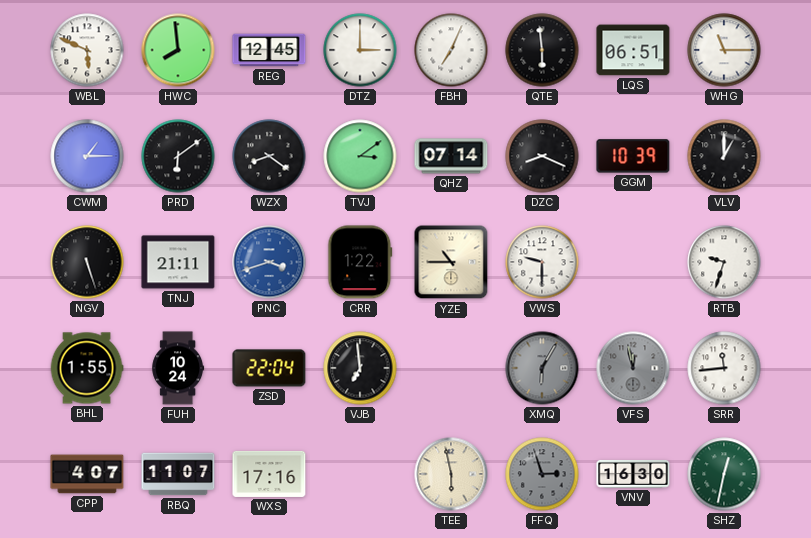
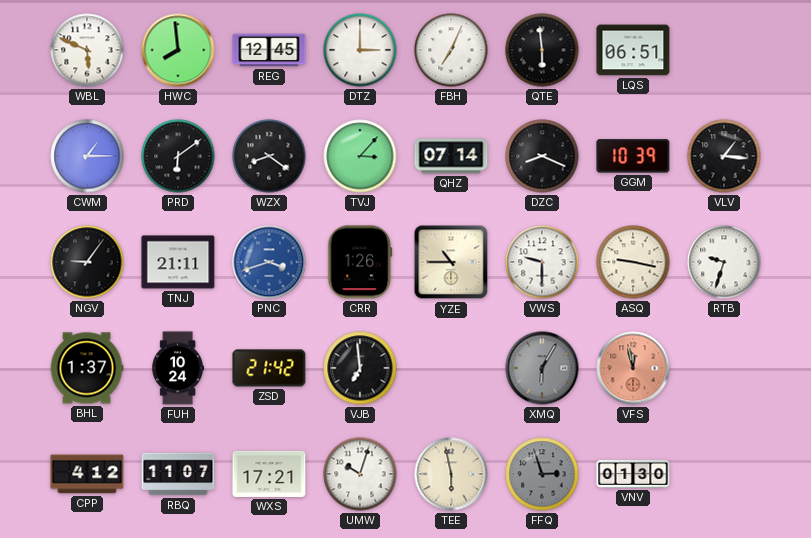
WHG: 11:15 -> none
TVJ: 3:09 -> 3:07
VLV: 1:00 -> 1:16
NGV: 5:27 -> 9:06
CRR: 1:22 -> 1:26
ASQ: none -> 9:17
BHL: 1:55 -> 1:37
ZSD: 22:04 -> 21:42
VFS dial: grey -> salmon
SRR: 11:44 -> none
CPP: 4:07 -> 4:12
WXS: 17:16 -> 17:21
UMW: none -> 10:03
VNV: 16:30 -> 01:30
SHZ: 12:32 -> none
